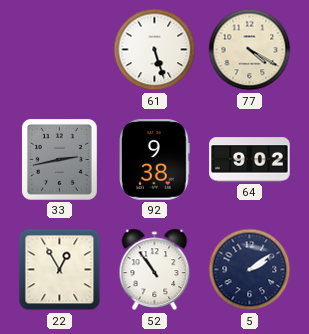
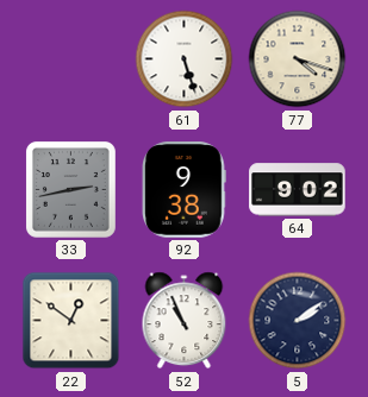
77: 4:20 -> 4:18
22: 12:55 -> 12:51
52: 10:54 -> 10:56
